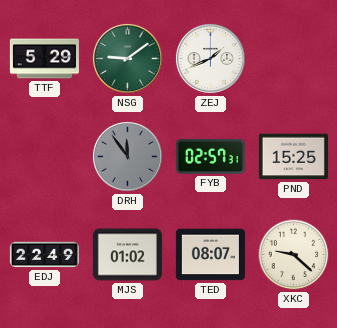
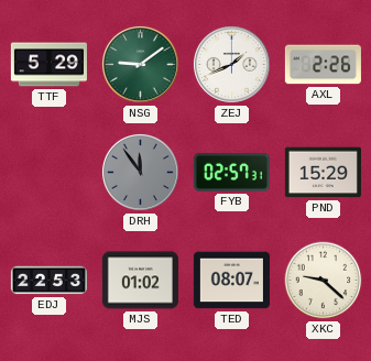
AXL: none -> 2:26
PND: 15:25 -> 15:29
EDJ: 22:49 -> 22:53
